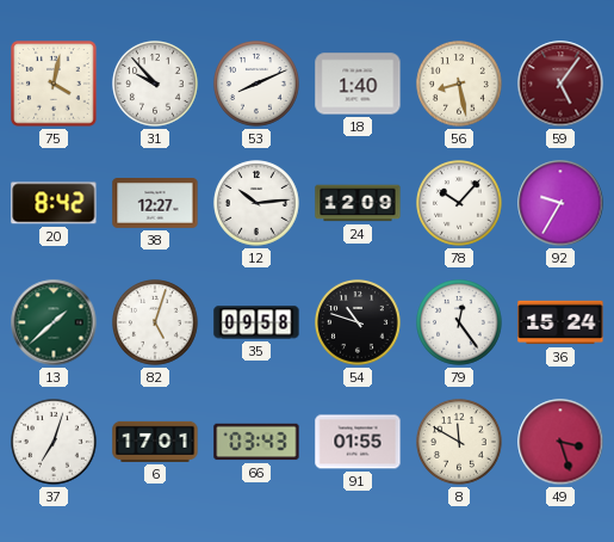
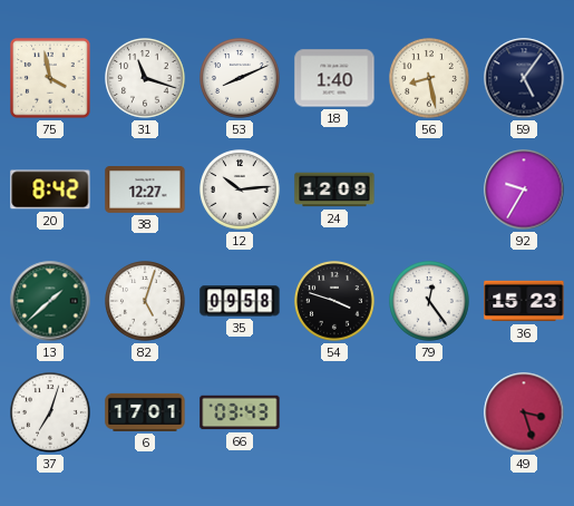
75: 4:02 -> 3:58
31: 9:53 -> 11:18
59 dial: burgundy -> navy
78: 10:07 -> none
54: 10:48 -> 3:48
36: 15:24 -> 15:23
91: 01:55 -> none
8: 11:50 -> none
